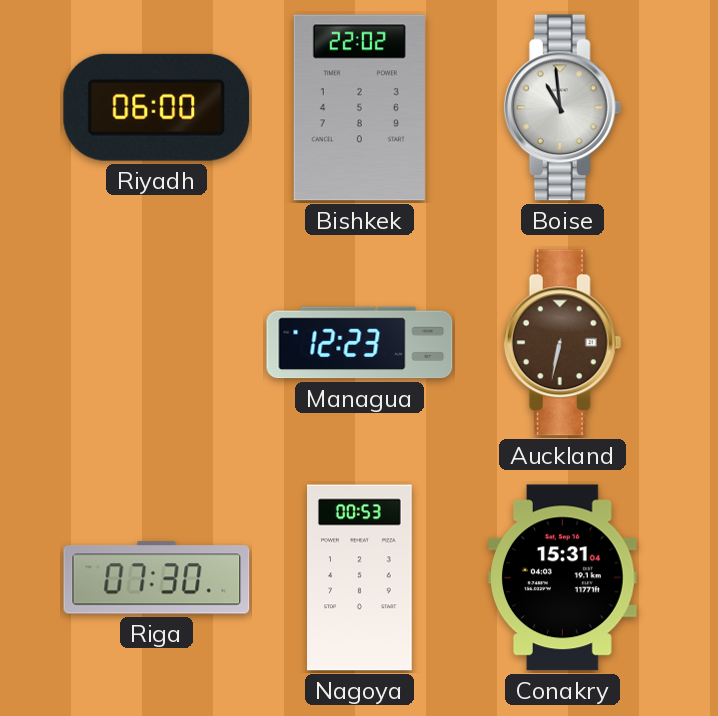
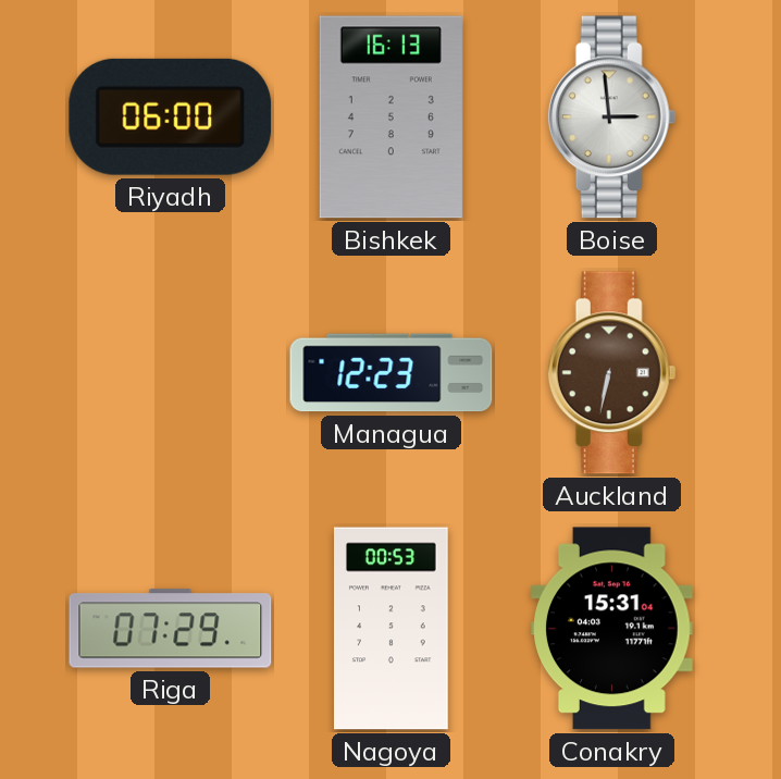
Bishkek: 22:02 -> 16:13
Boise: 10:59 -> 2:59
Riga: 07:30 -> 07:29
